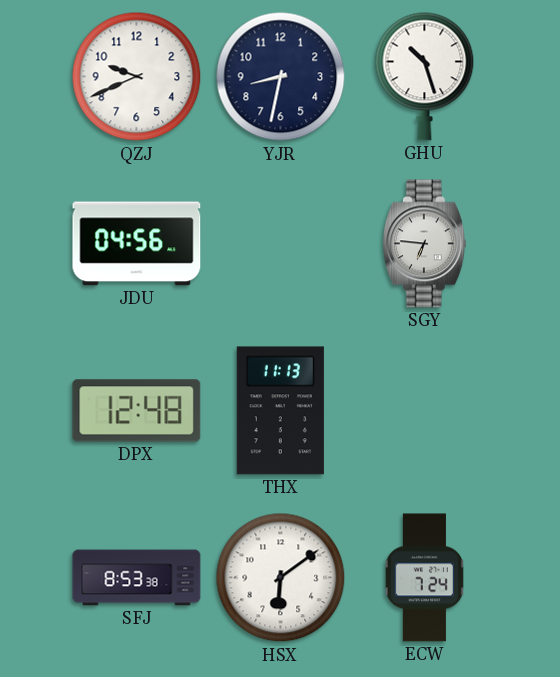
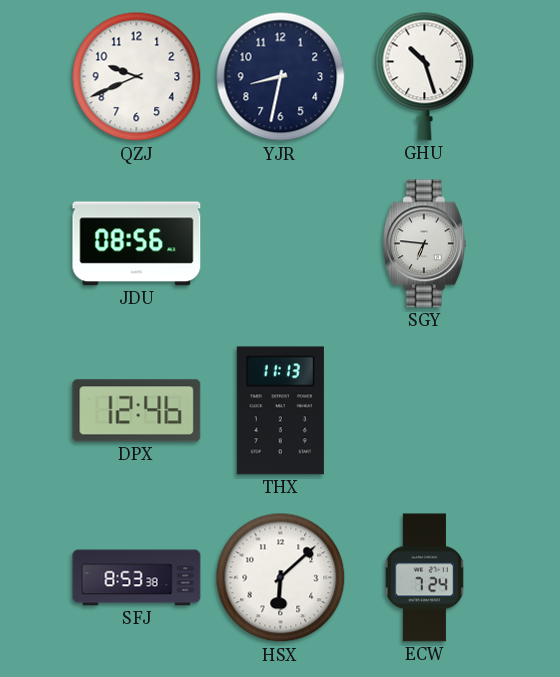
JDU: 04:56 -> 08:56
DPX: 12:48 -> 12:46
HSX: 6:09 -> 6:08
